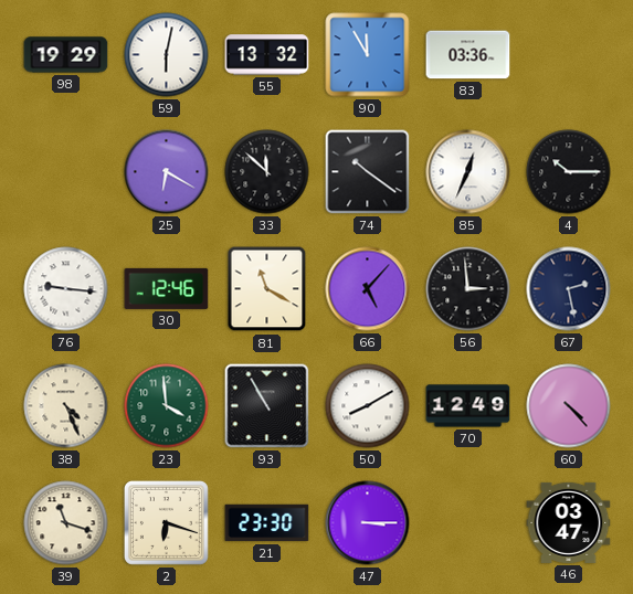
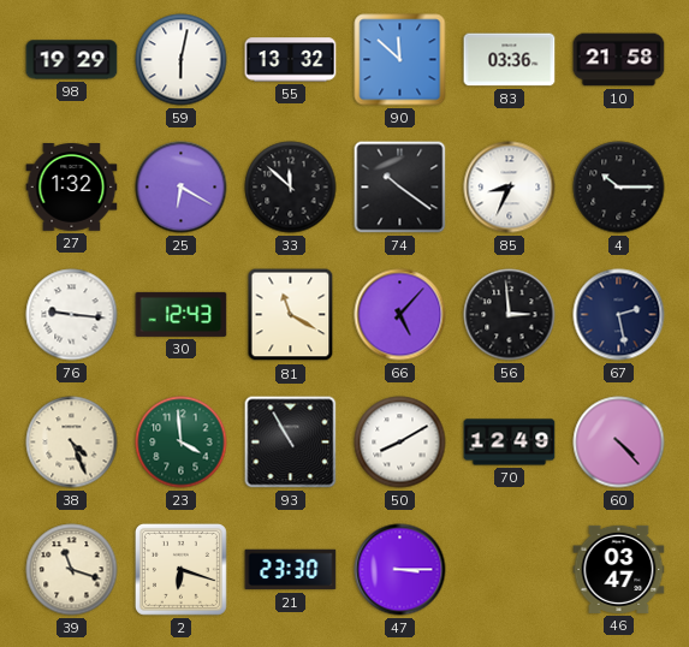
90: 11:55 -> 11:52
10: none -> 21:58
27: none -> 1:32
85: 12:34 -> 8:34
30: 12:46 -> 12:43
